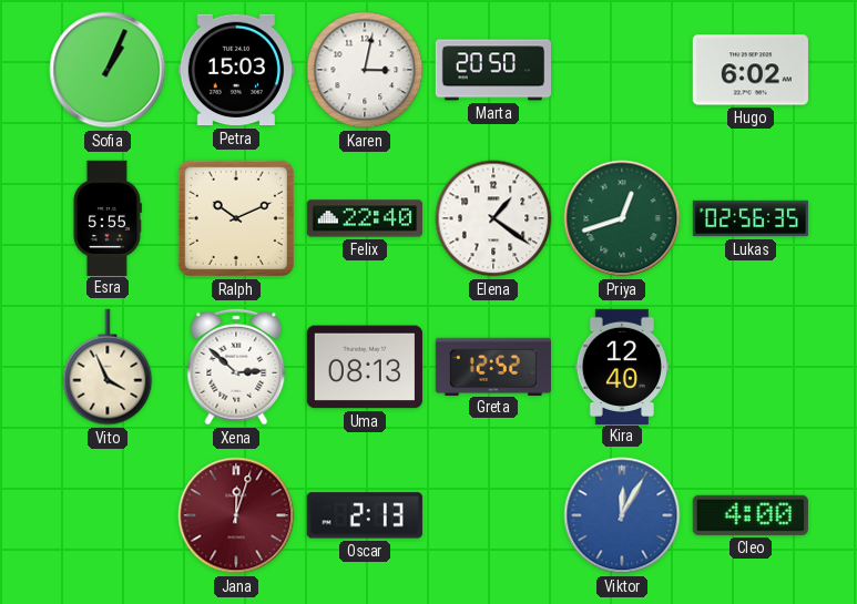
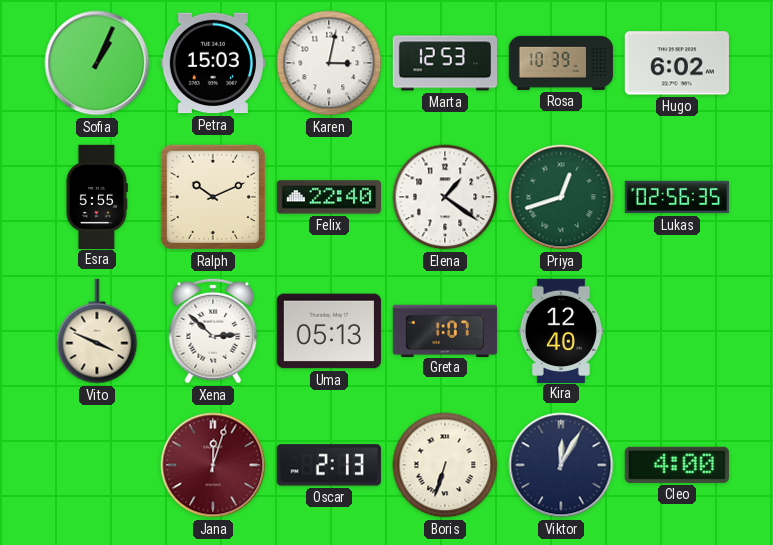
Marta: 20:50 -> 12:53
Rosa: none -> 10:39
Vito: 3:56 -> 3:49
Uma: 08:13 -> 05:13
Greta: 12:52 -> 1:07
Boris: none -> 6:33
Viktor dial: blue -> navy
